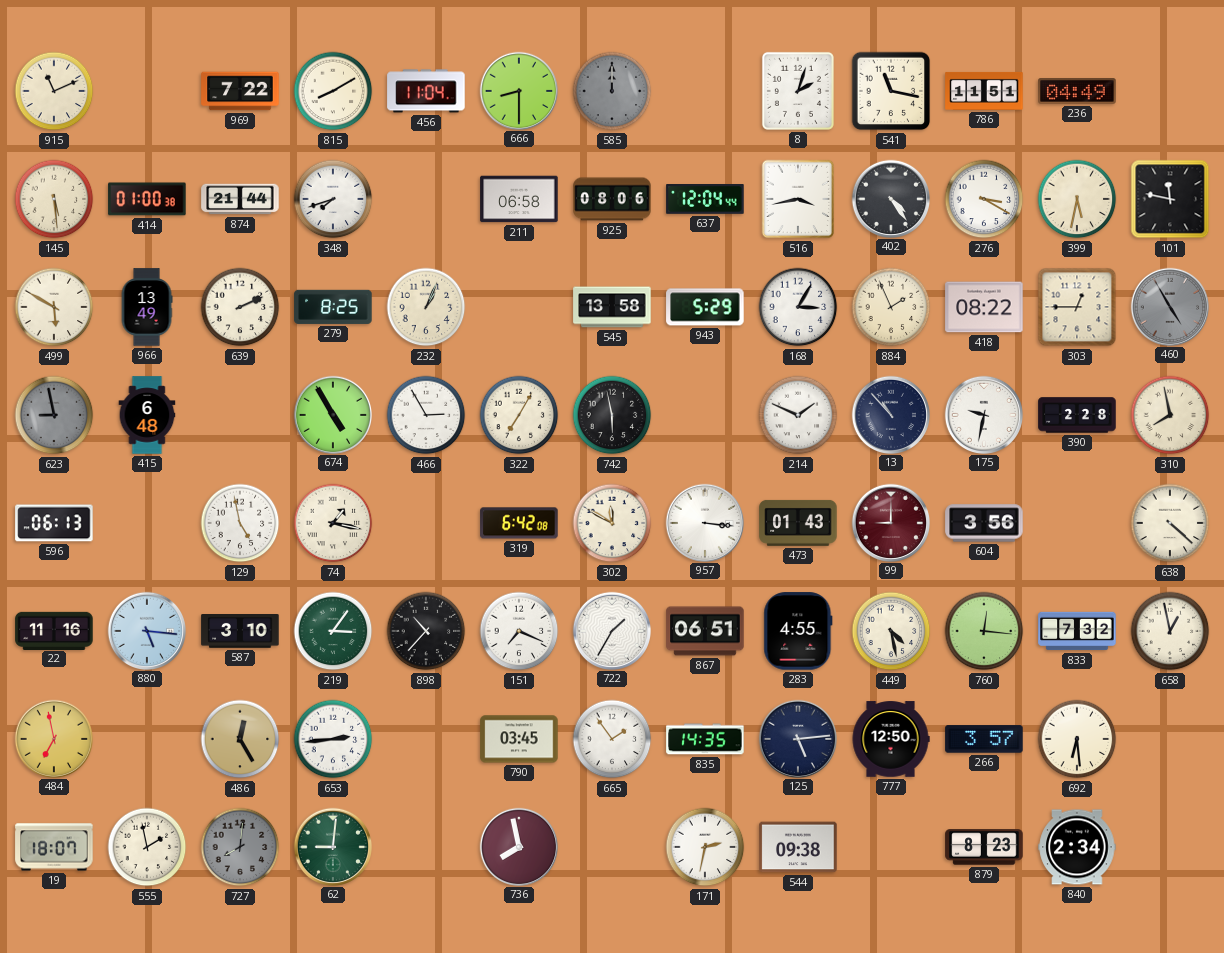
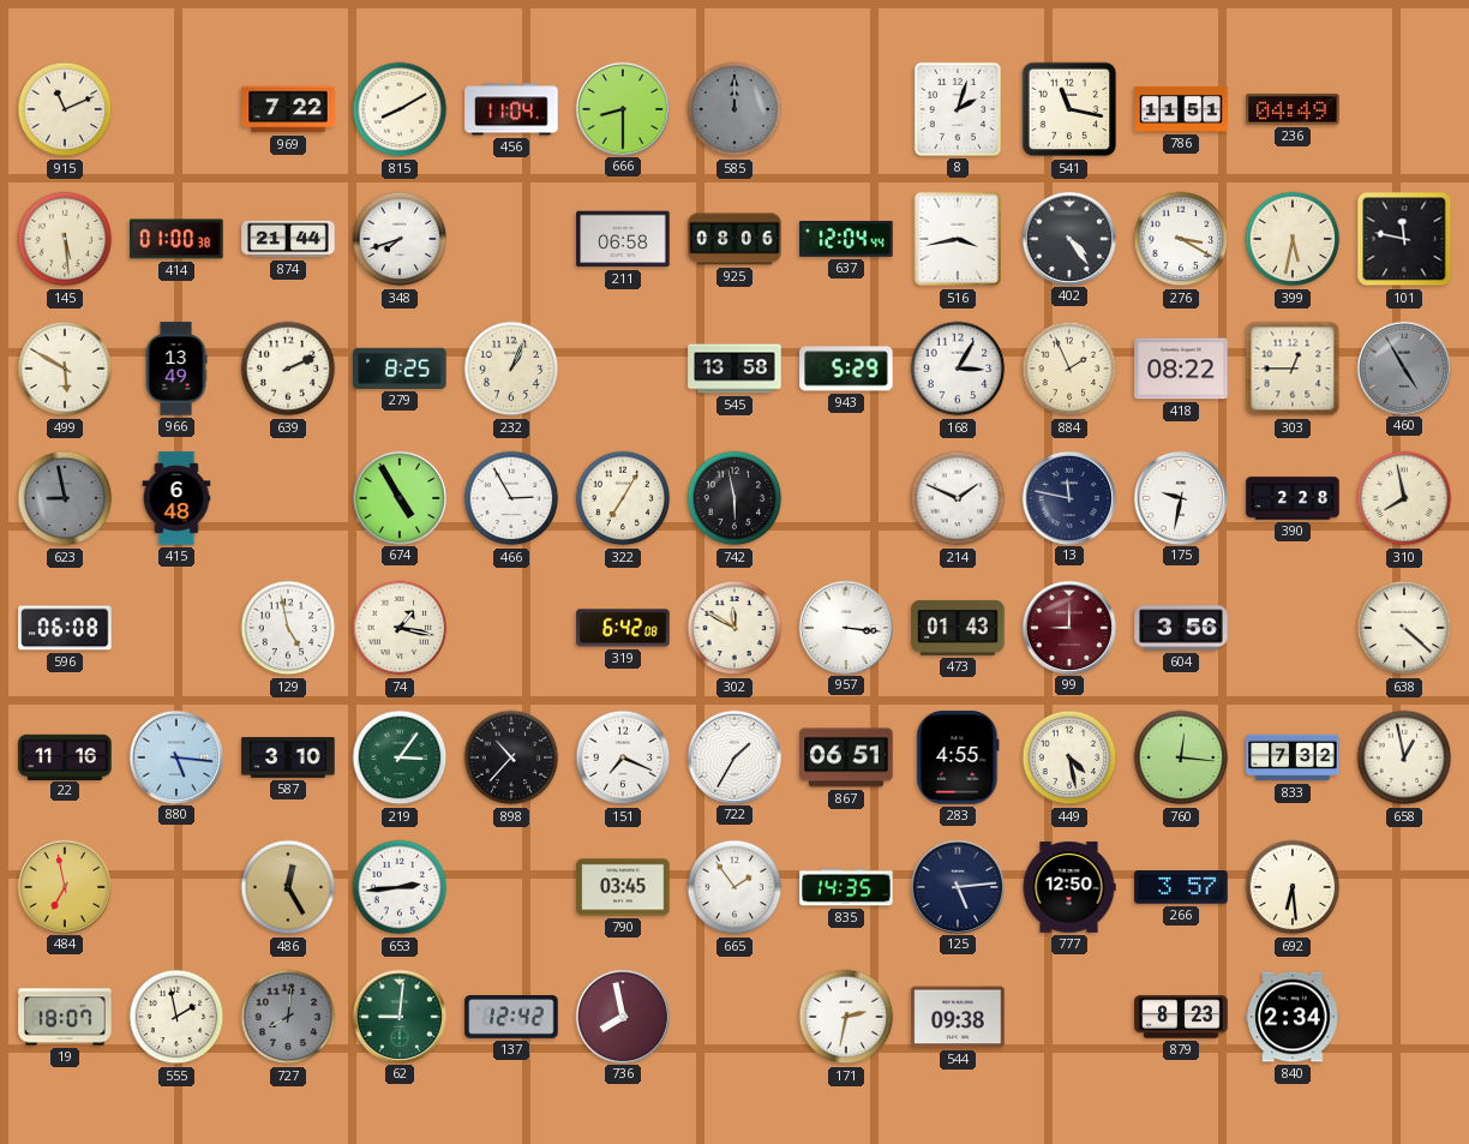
13: 10:53 -> 11:47
596: 06:13 -> 06:08
137: none -> 12:42
